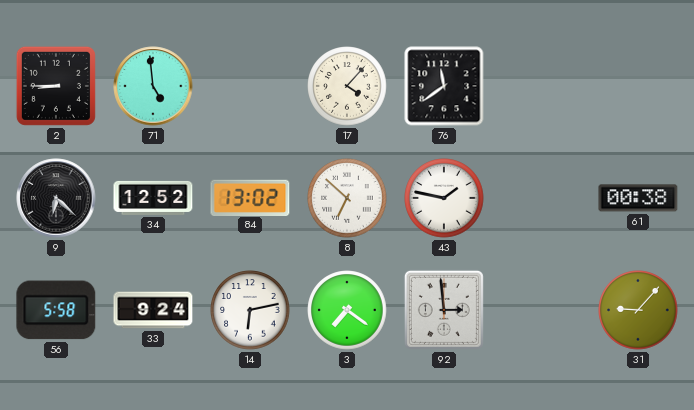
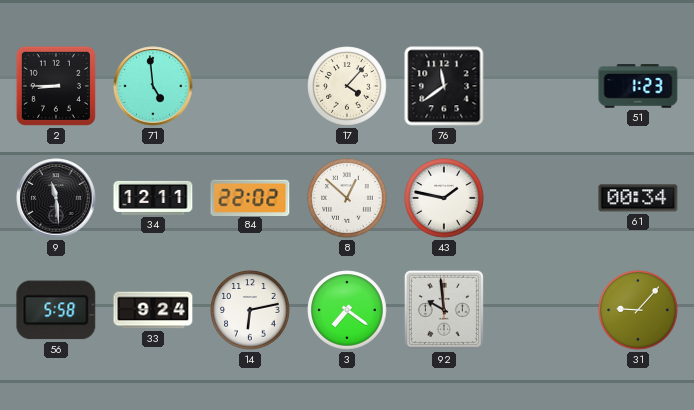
51: none -> 1:23
9: 6:22 -> 11:29
34: 12:52 -> 12:11
84: 13:02 -> 22:02
8: 6:52 -> 12:52
61: 00:38 -> 00:34
92: 2:59 -> 9:59
